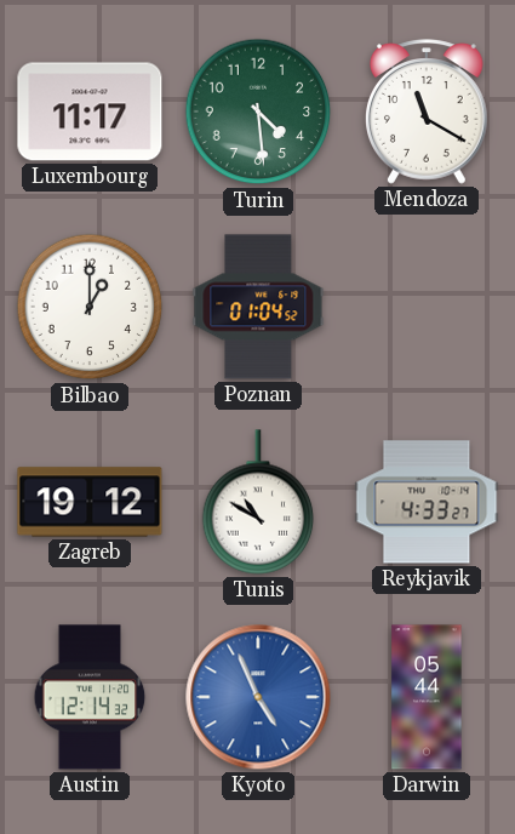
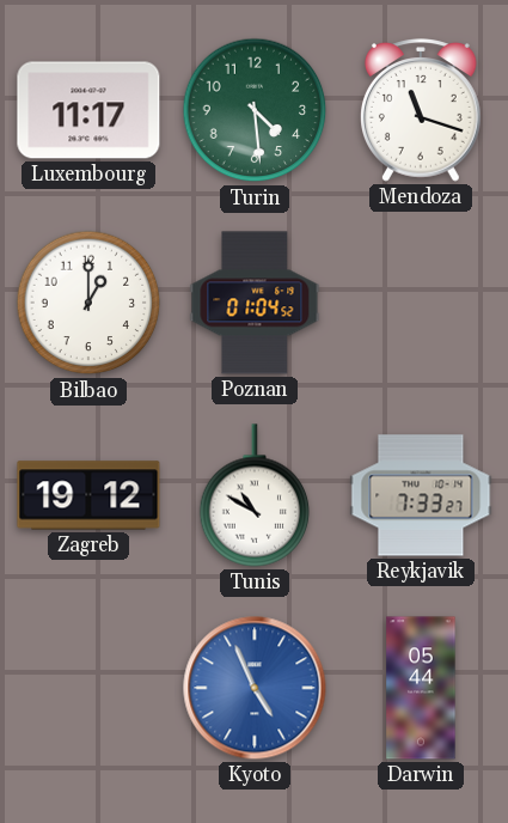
Mendoza: 11:20 -> 11:18
Reykjavik: 4:33 -> 7:33
Austin: 12:14 -> none
